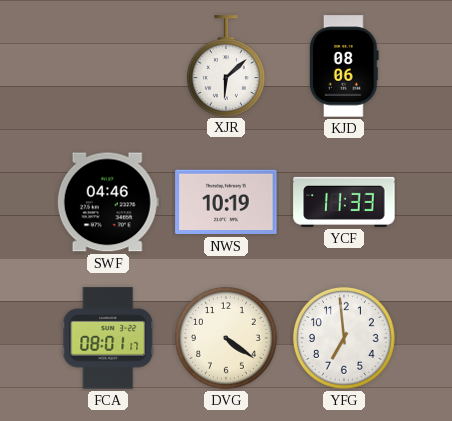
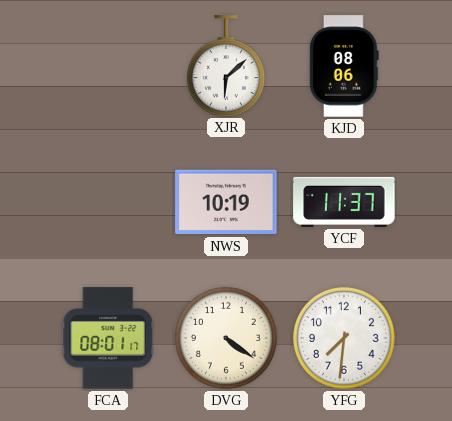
SWF: 04:46 -> none
YCF: 11:33 -> 11:37
YFG: 6:59 -> 7:31
